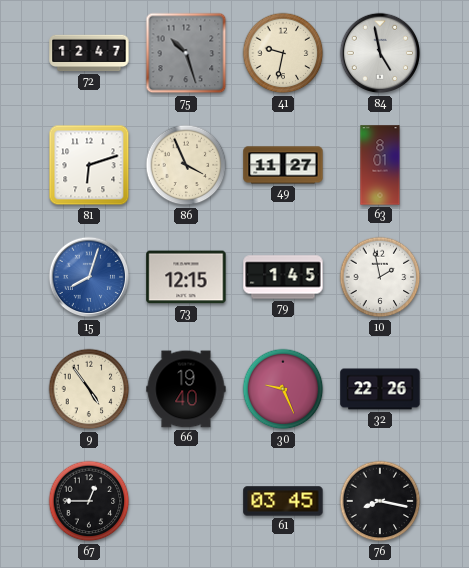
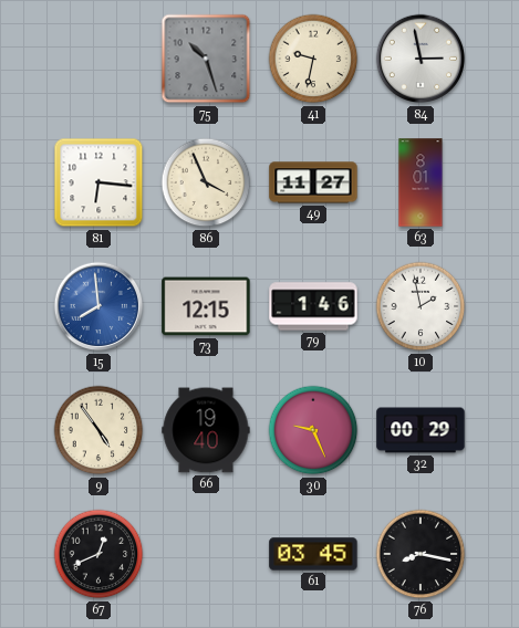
72: 12:47 -> none
84: 4:58 -> 2:58
81: 6:12 -> 6:16
15: 8:03 -> 7:59
79: 1:45 -> 1:46
32: 22:26 -> 00:29
67: 12:45 -> 12:41
